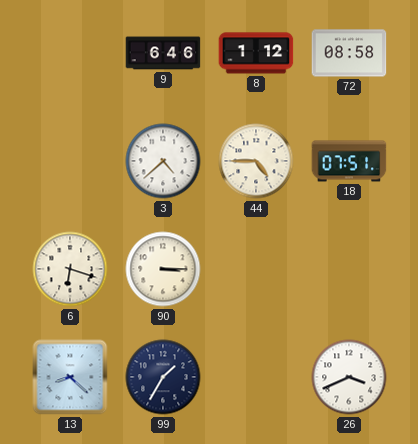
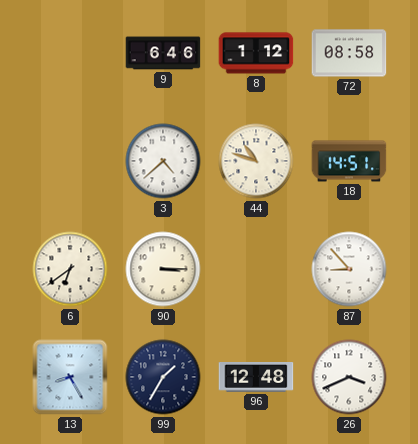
44: 4:45 -> 10:48
18: 07:51 -> 14:51
6: 6:18 -> 6:39
87: none -> 8:53
13: 8:22 -> 8:25
96: none -> 12:48
